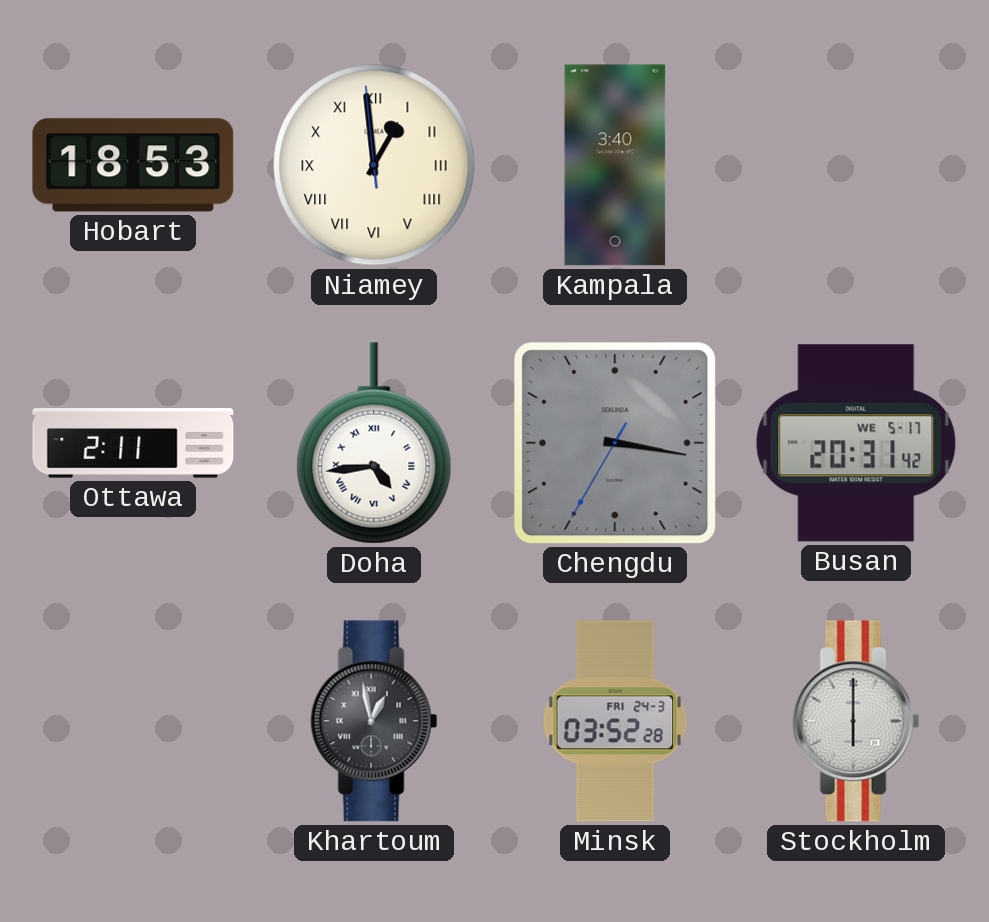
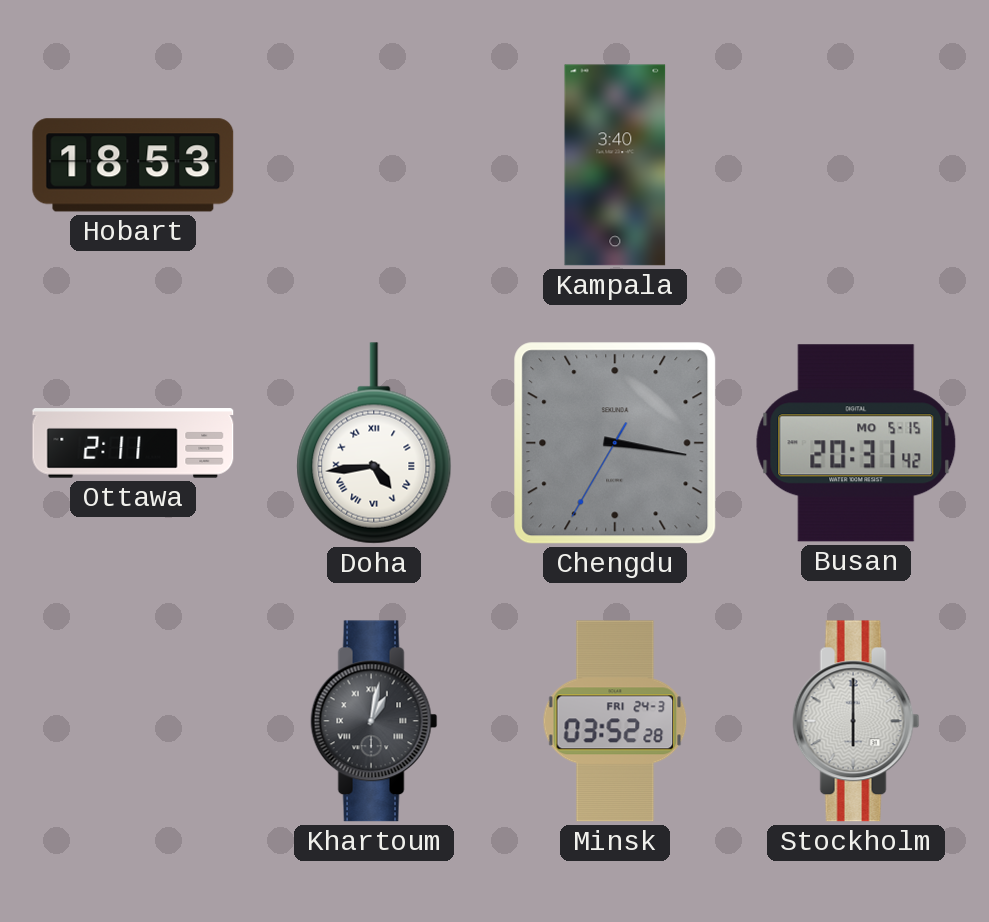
Niamey: 12:58 -> none
Busan date: WE 5-17 -> MO 5-15
Khartoum: 12:58 -> 1:02
